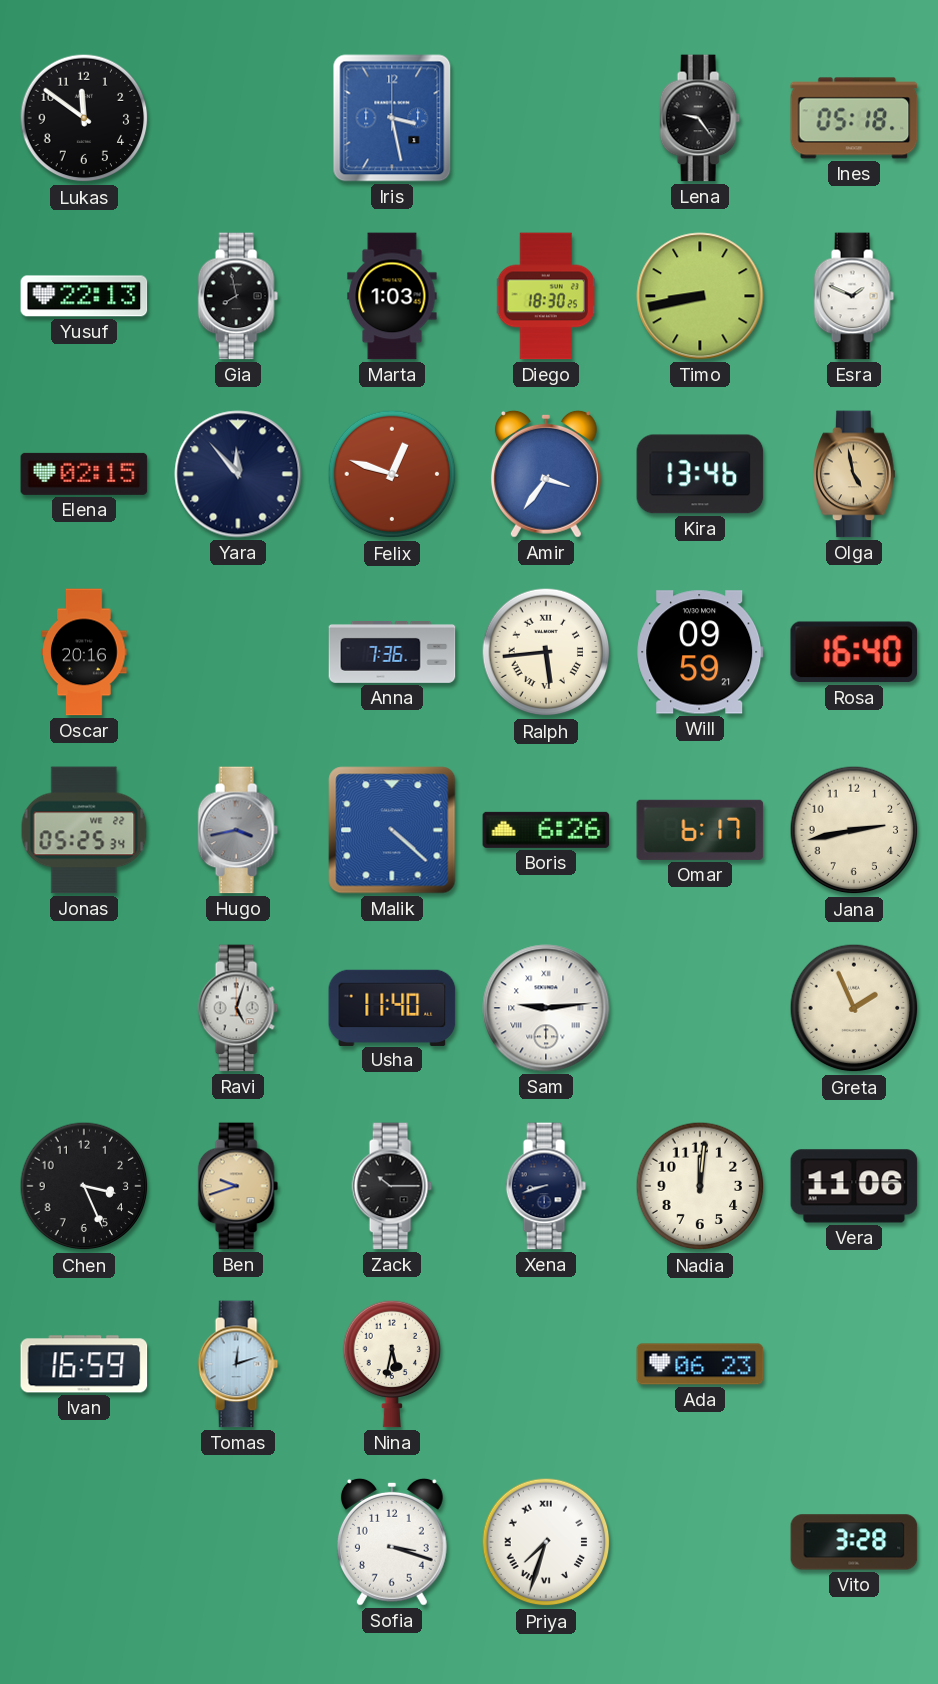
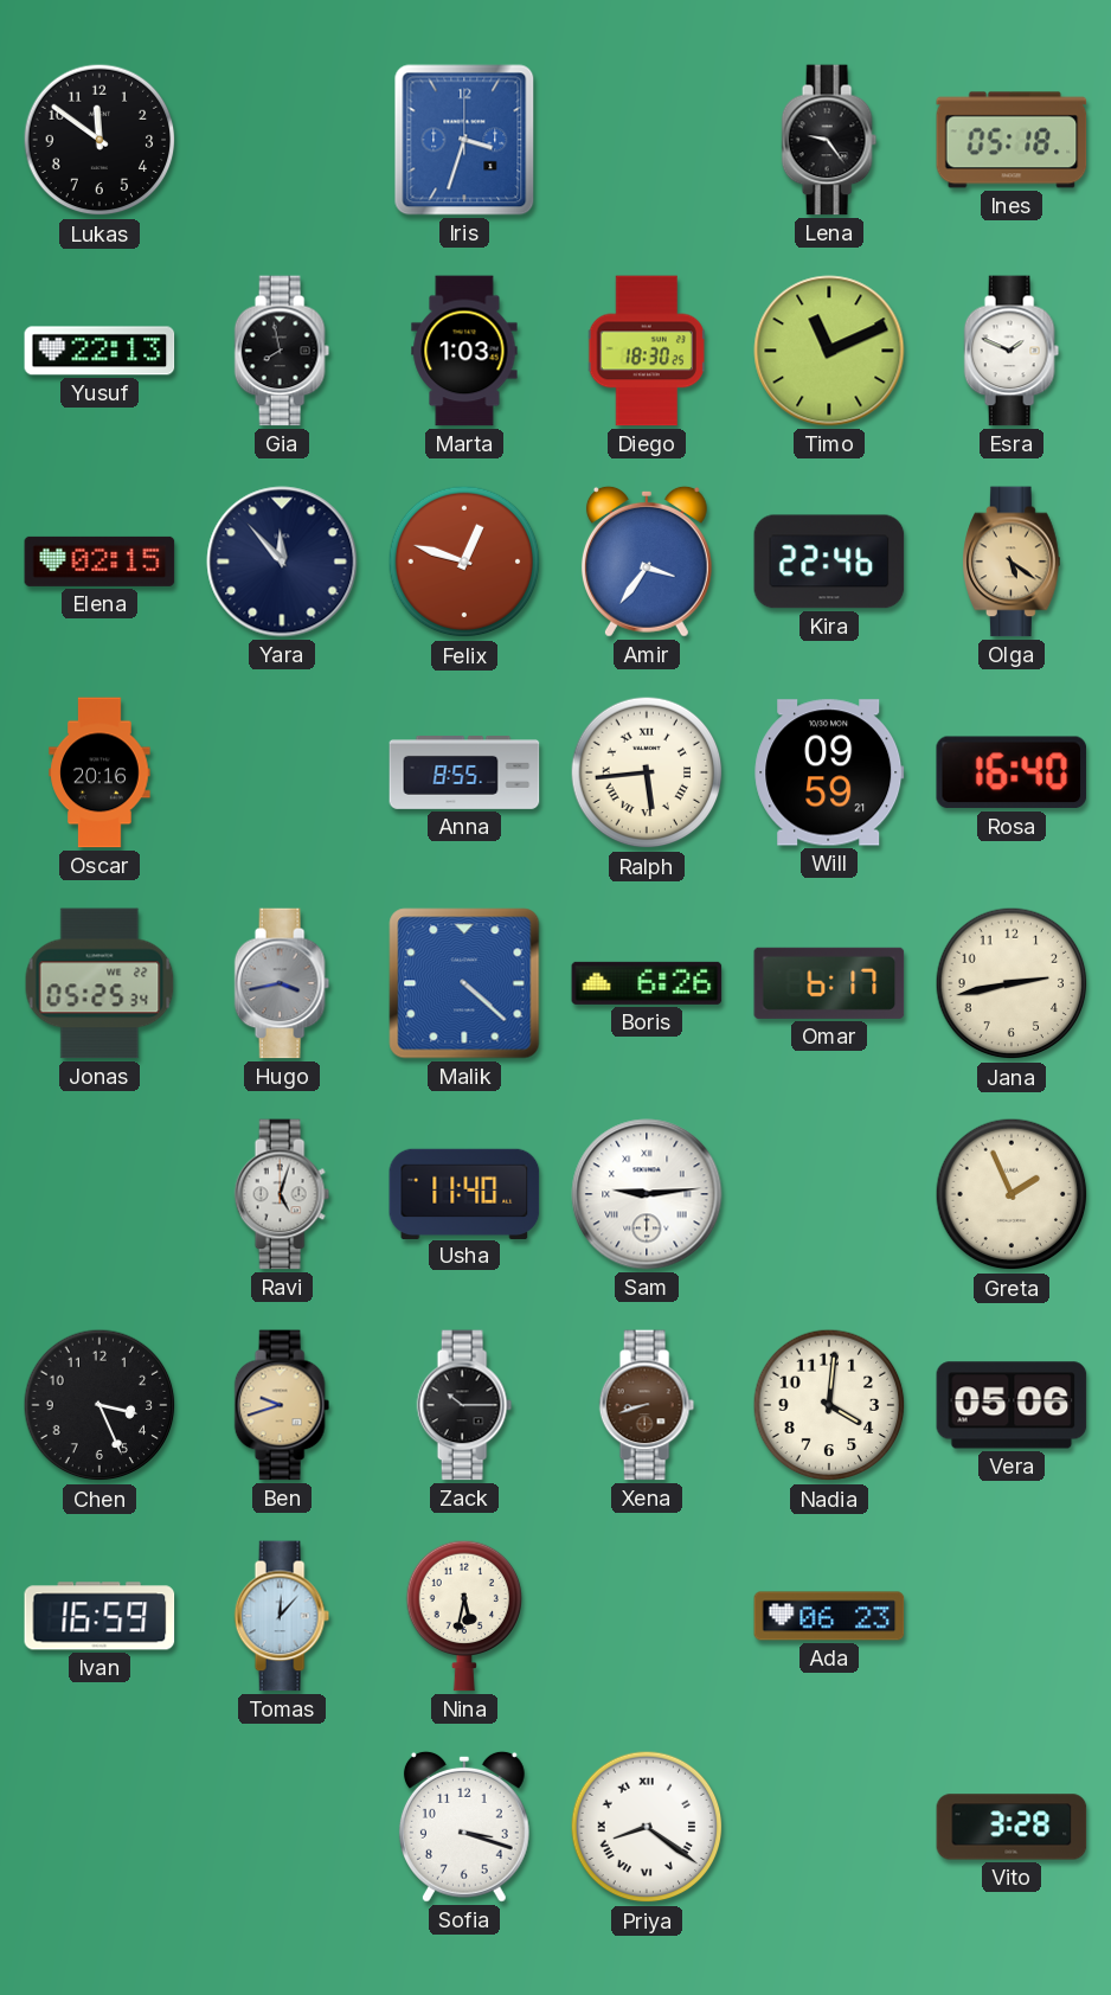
Iris: 3:28 -> 3:33
Timo: 8:43 -> 11:11
Kira: 13:46 -> 22:46
Olga: 4:58 -> 5:21
Anna: 7:36 -> 8:55
Xena dial: navy -> brown
Nadia: 12:01 -> 4:01
Vera: 11:06 -> 05:06
Tomas: 12:12 -> 12:07
Priya: 7:33 -> 8:21
